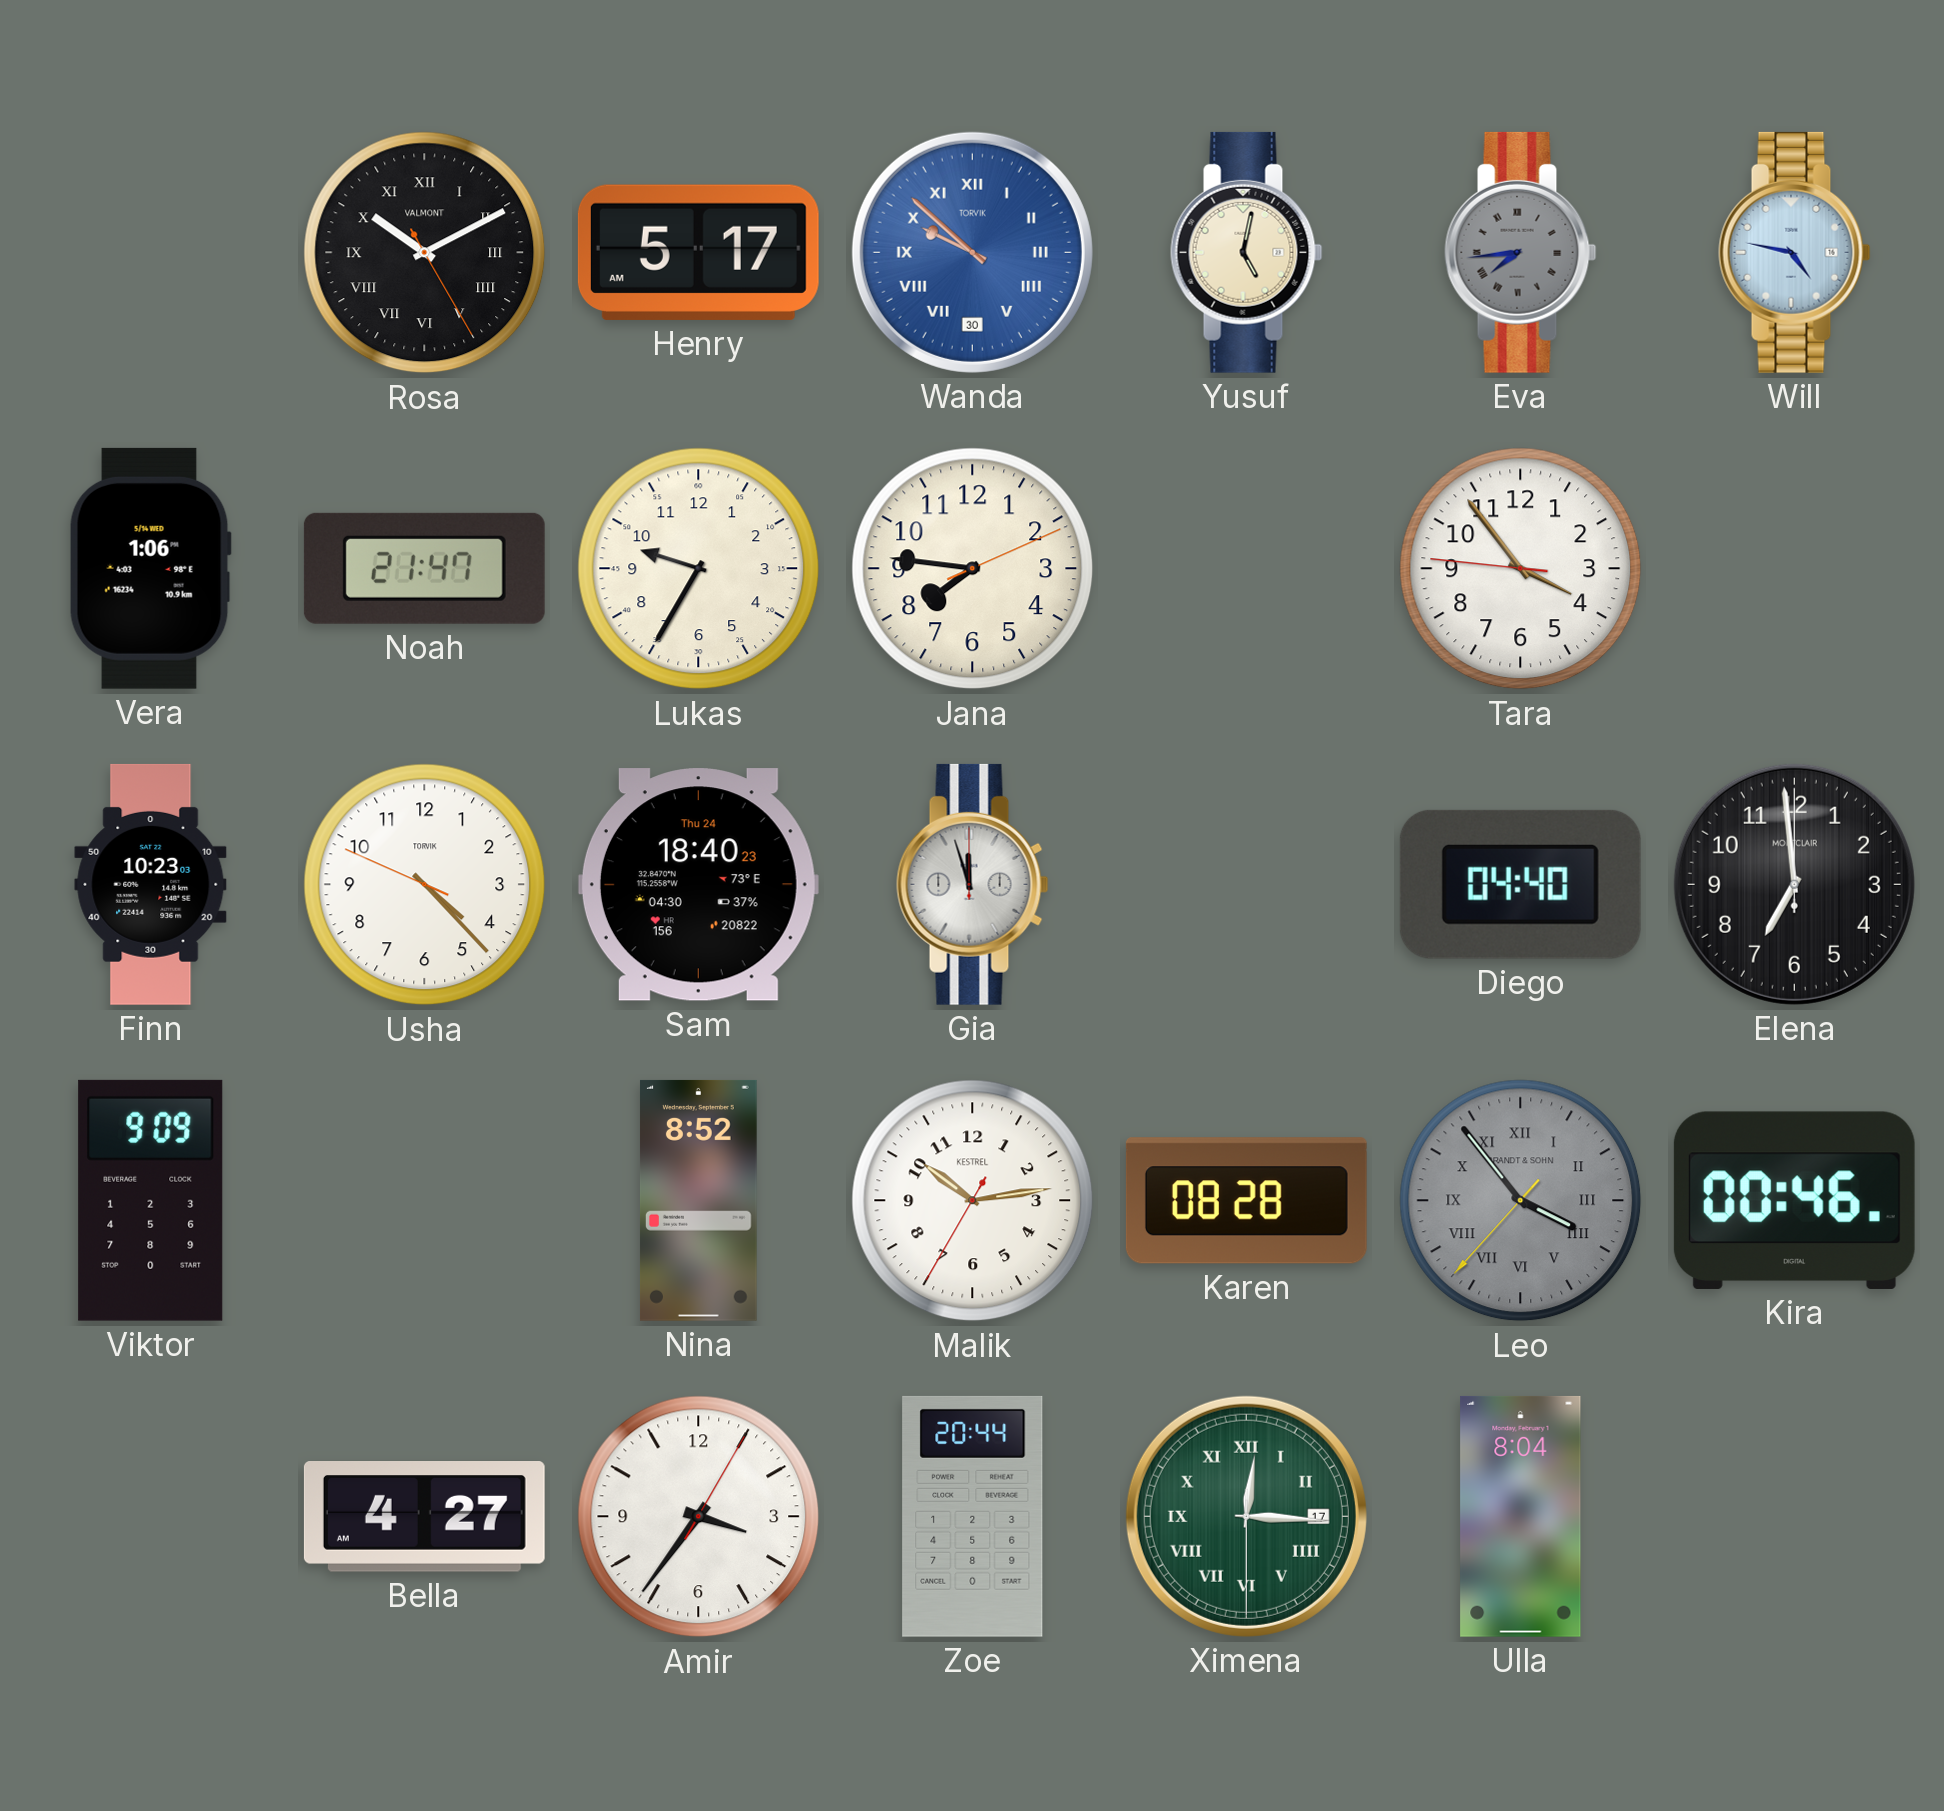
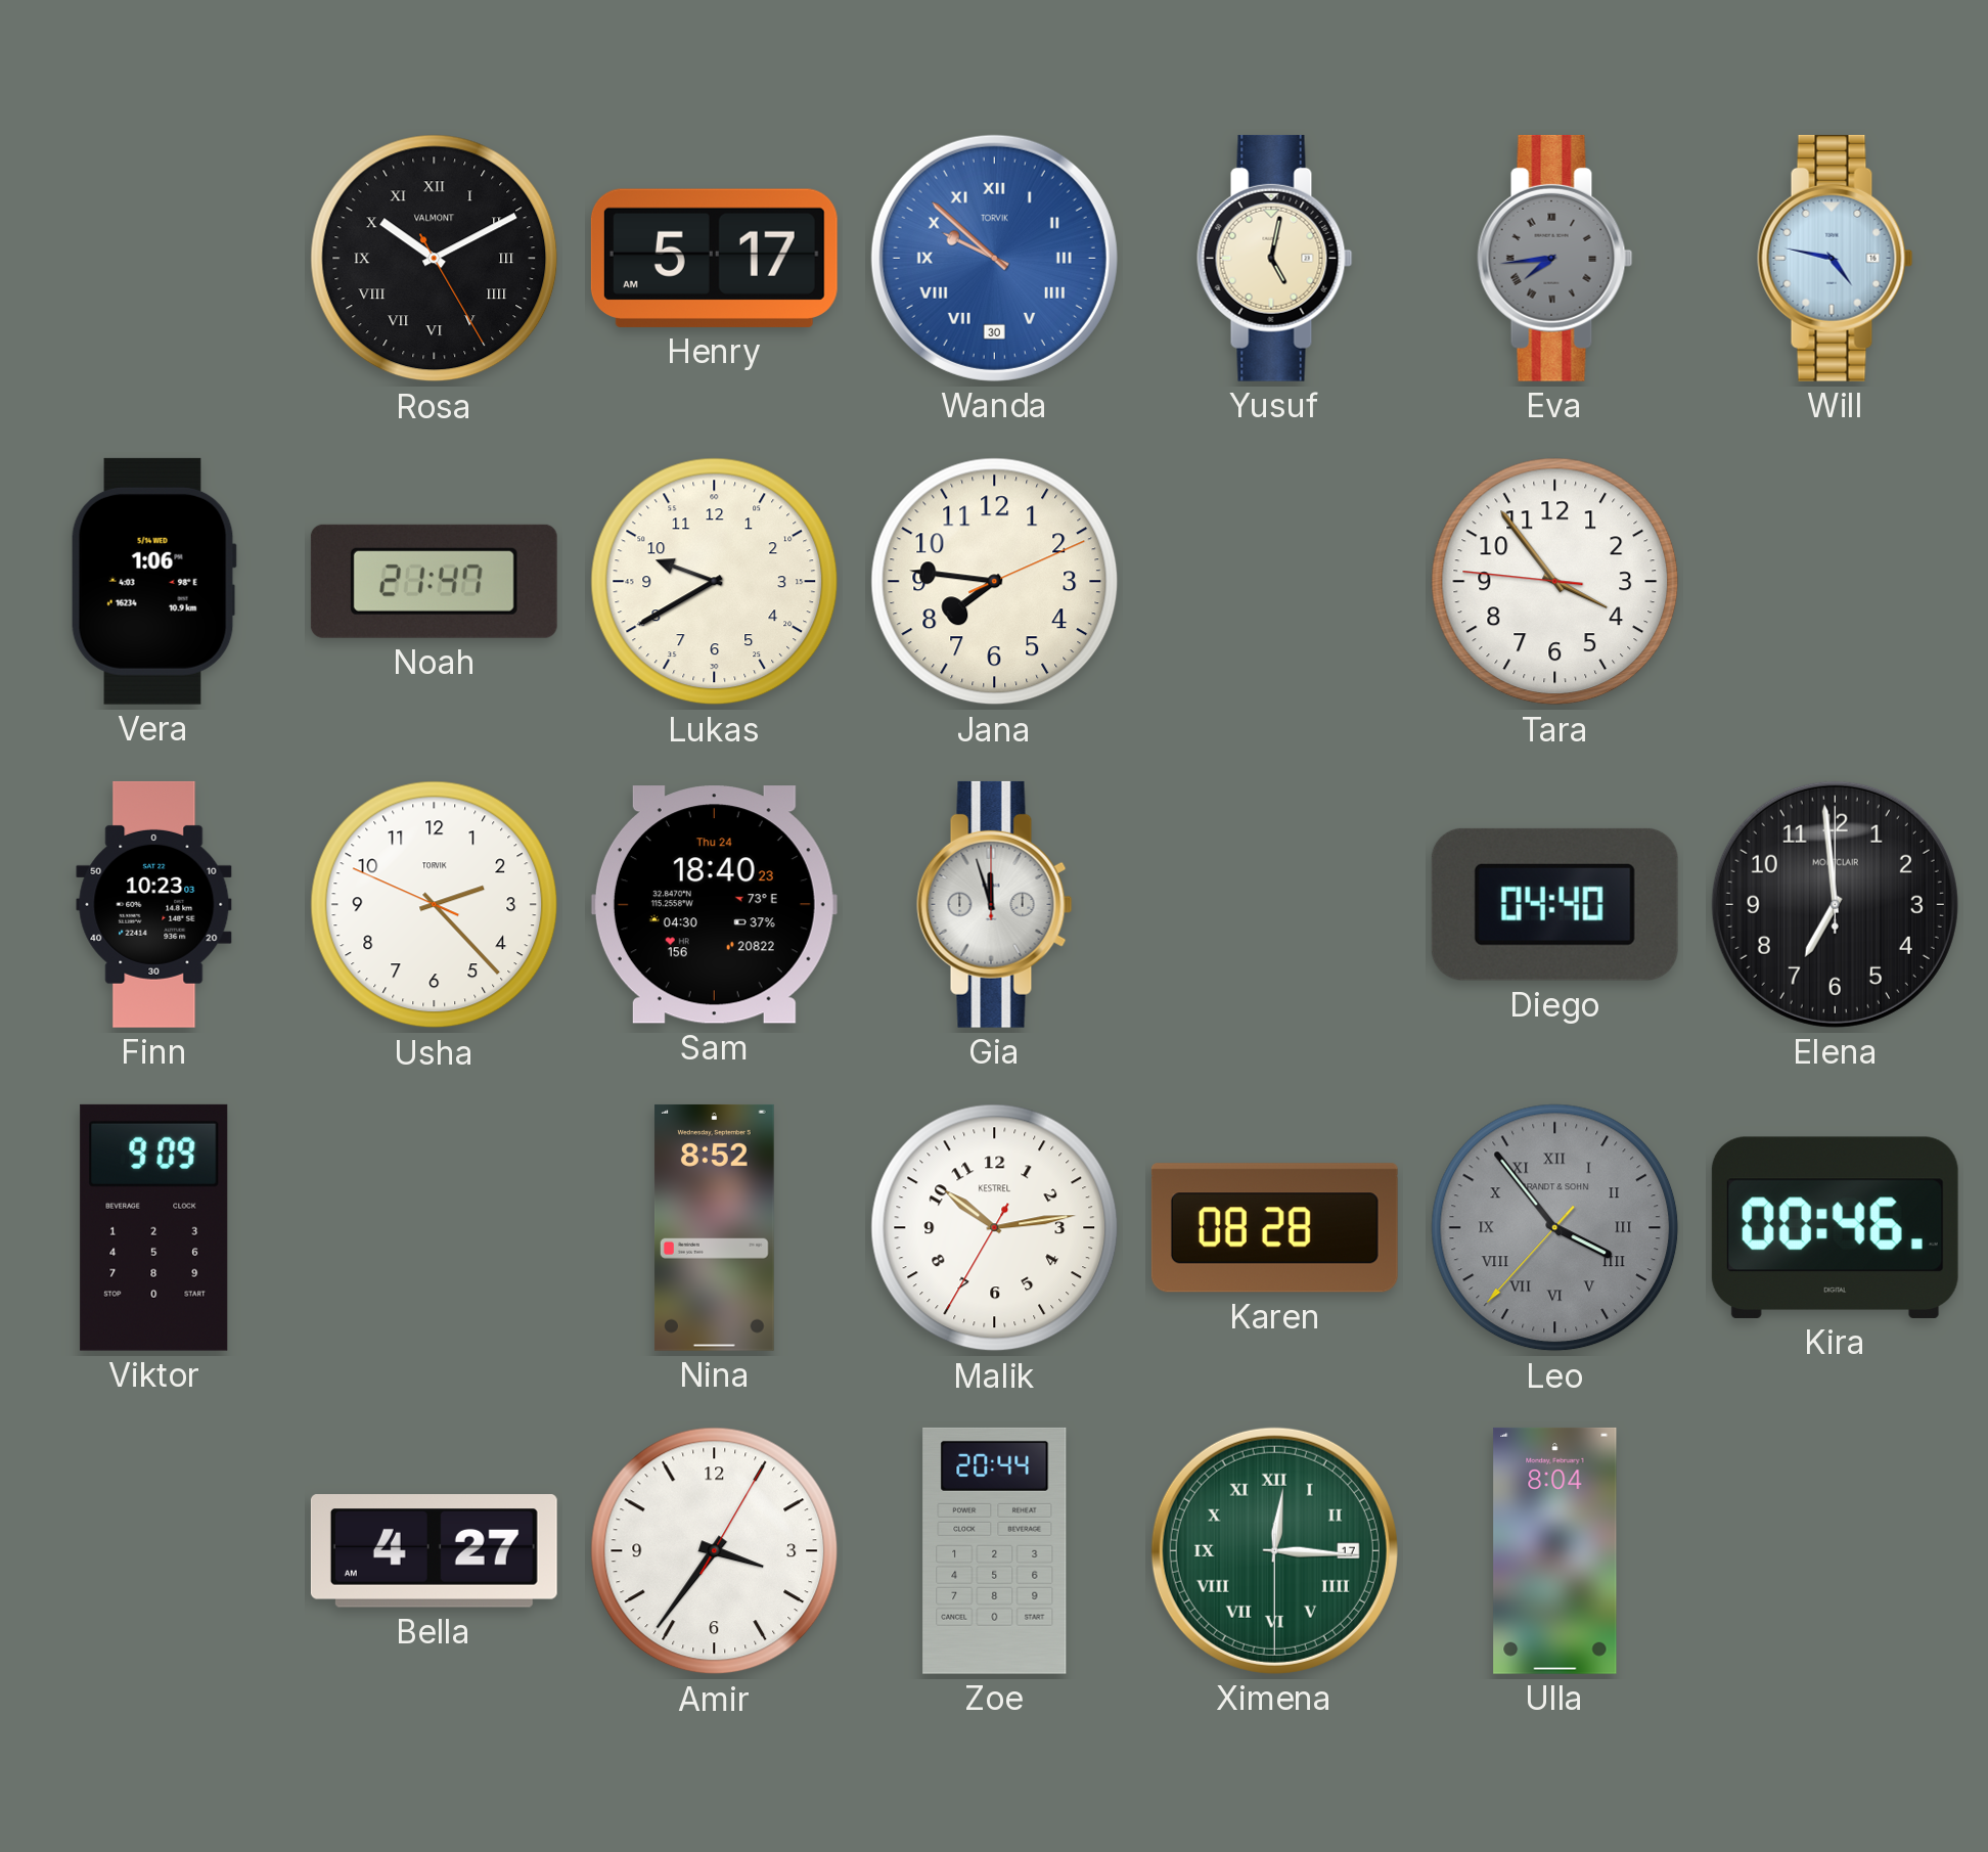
Lukas: 9:35 -> 9:40
Usha: 4:22 -> 2:22
